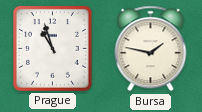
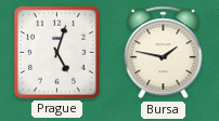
Prague: 10:57 -> 5:03
